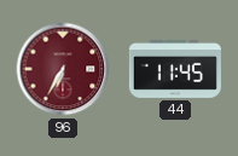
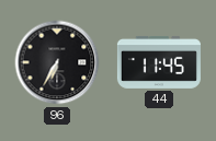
96 dial: burgundy -> black
